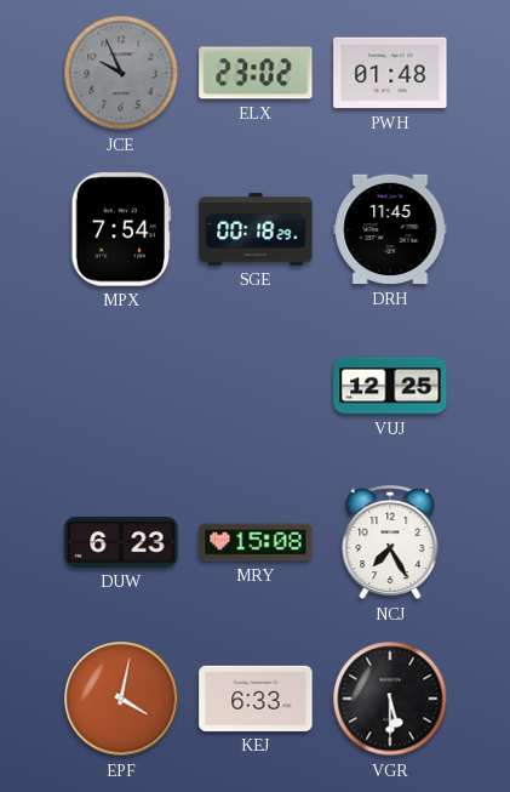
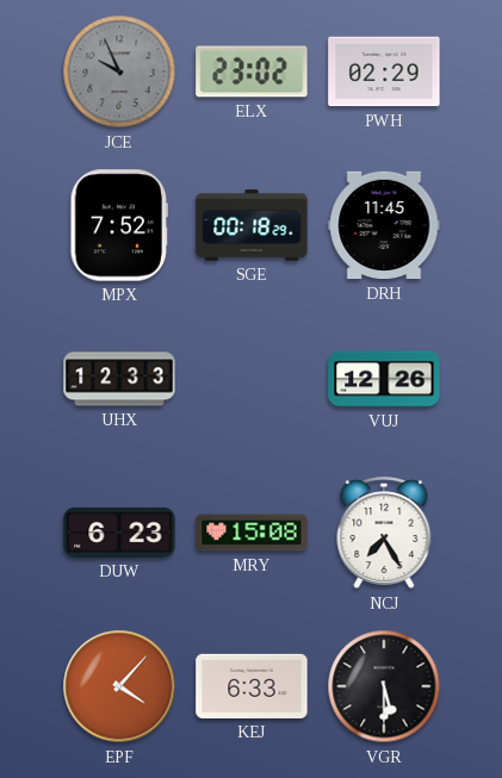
PWH: 01:48 -> 02:29
MPX: 7:54 -> 7:52
UHX: none -> 12:33
VUJ: 12:25 -> 12:26
EPF: 4:02 -> 4:07
